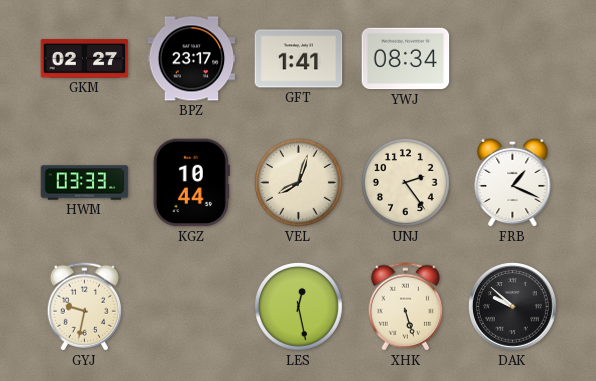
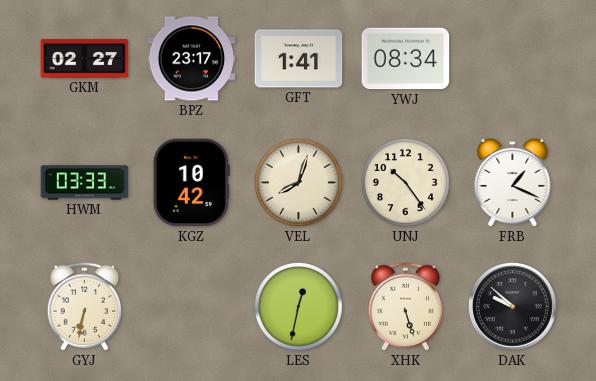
KGZ: 10:44 -> 10:42
UNJ: 2:24 -> 10:24
GYJ: 9:32 -> 6:32
LES: 12:28 -> 12:32
